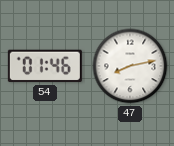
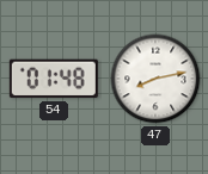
54: 01:46 -> 01:48
